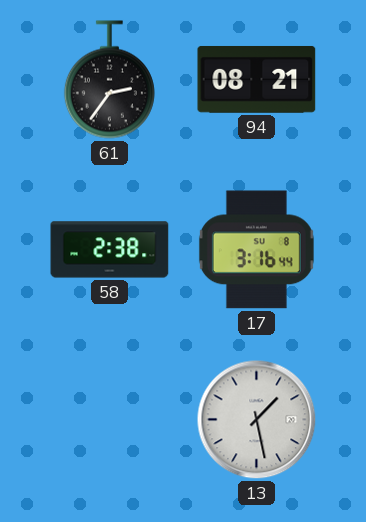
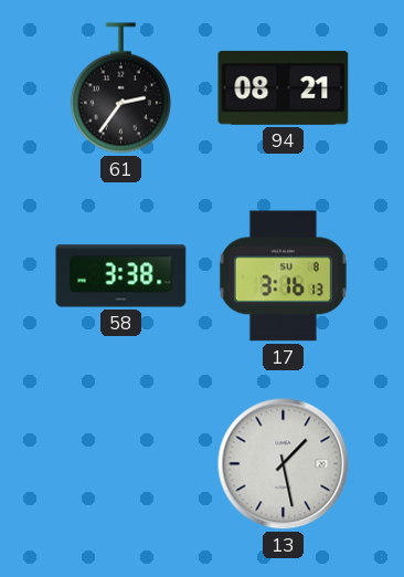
58: 2:38 -> 3:38
17: 3:16:44 -> 3:16:13
